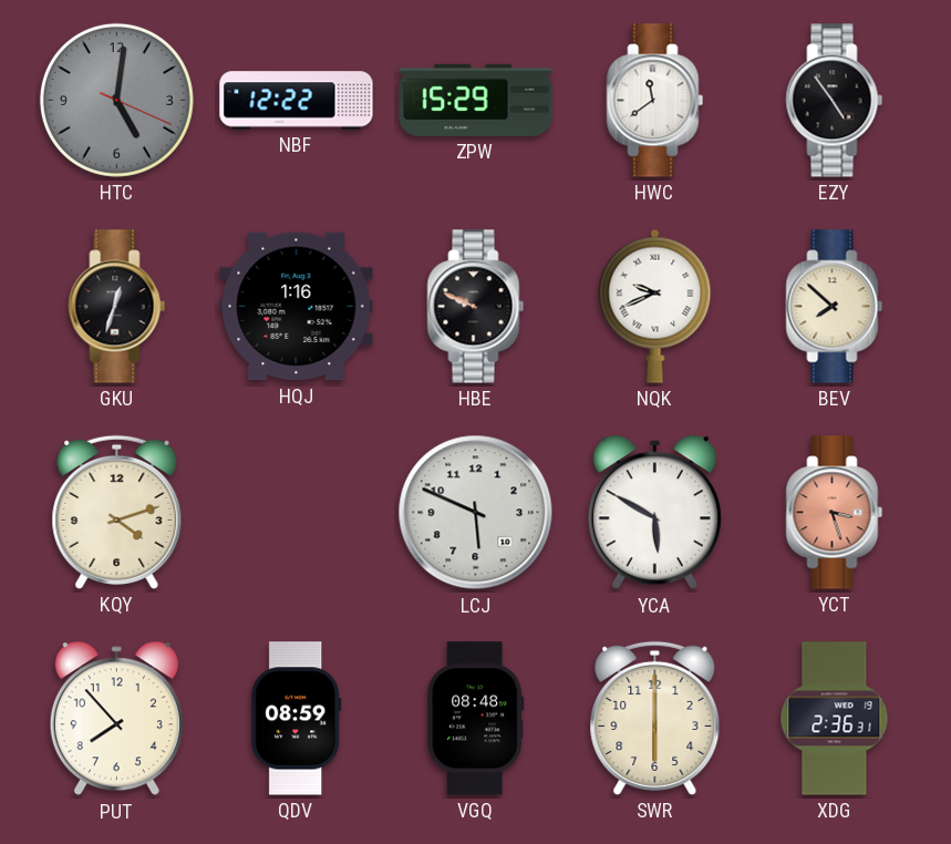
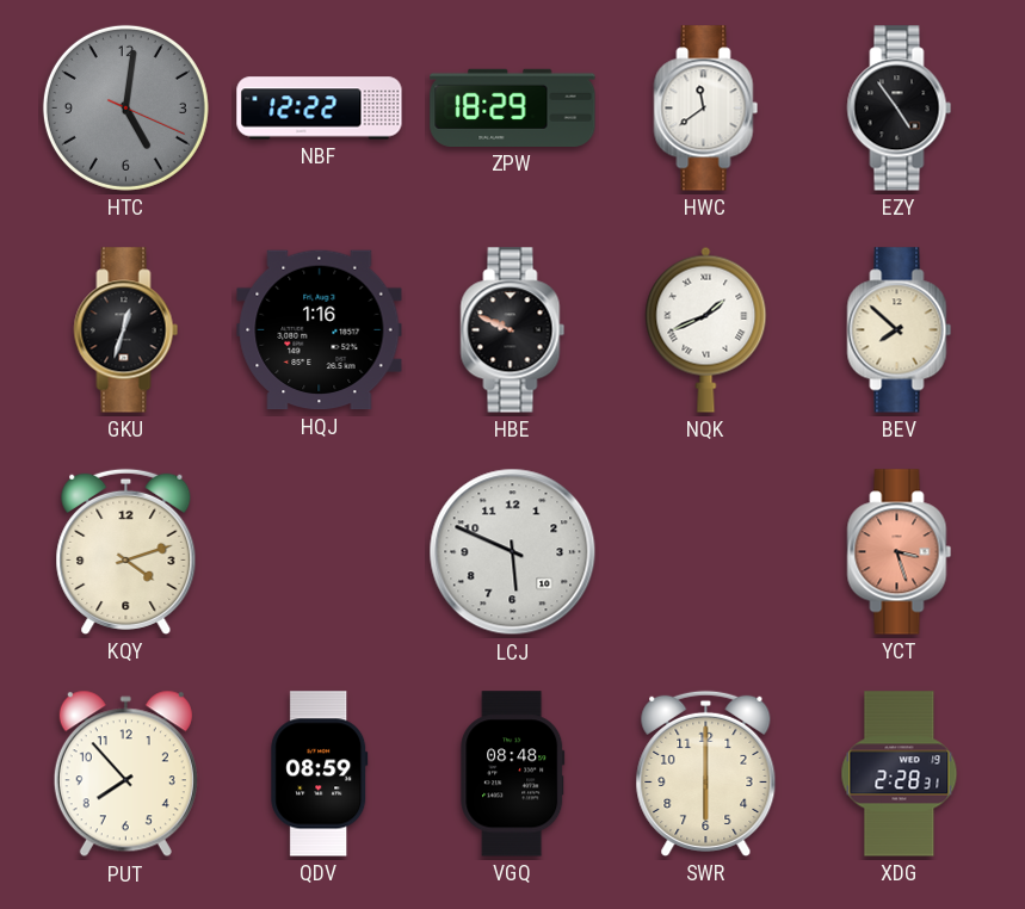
ZPW: 15:29 -> 18:29
NQK: 9:41 -> 1:41
YCA: 5:50 -> none
XDG: 2:36 -> 2:28
